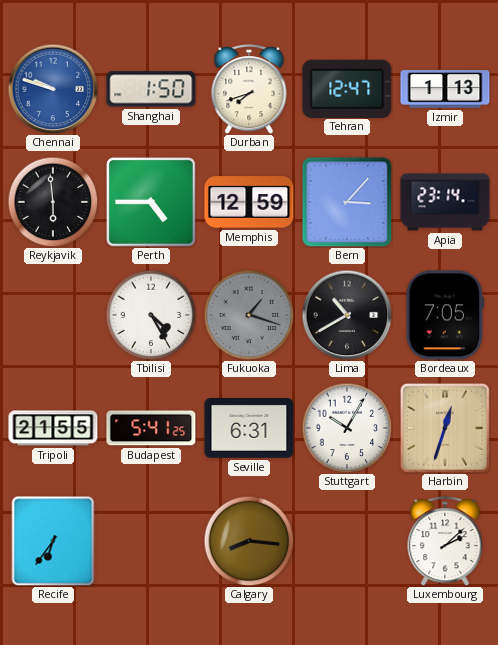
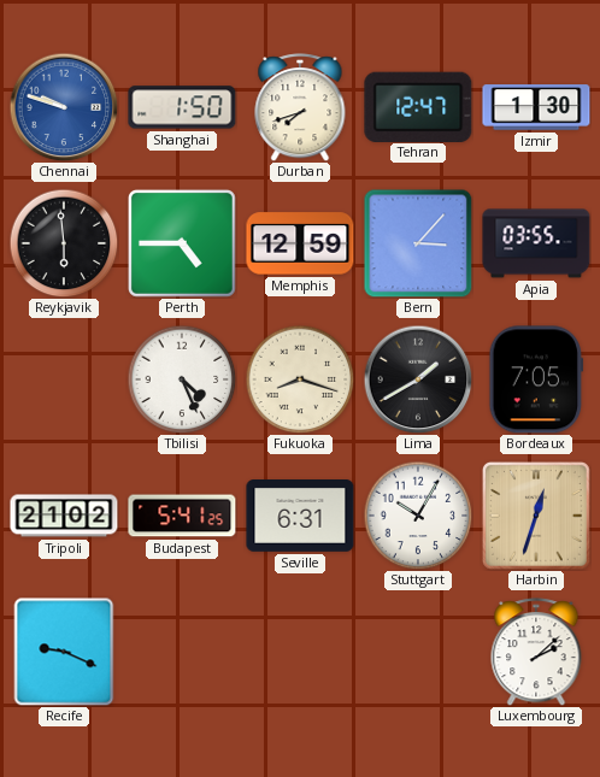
Izmir: 1:13 -> 1:30
Apia: 23:14 -> 03:55
Tbilisi: 4:25 -> 4:26
Fukuoka: 1:18 -> 8:18
Fukuoka dial: grey -> cream
Lima: 10:40 -> 1:40
Tripoli: 21:55 -> 21:02
Recife: 6:36 -> 9:19
Calgary: 8:16 -> none
